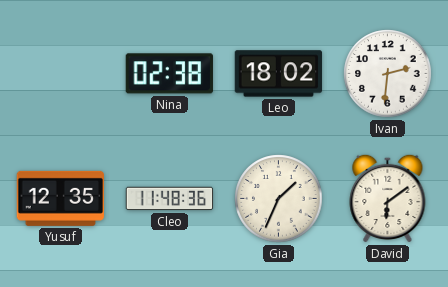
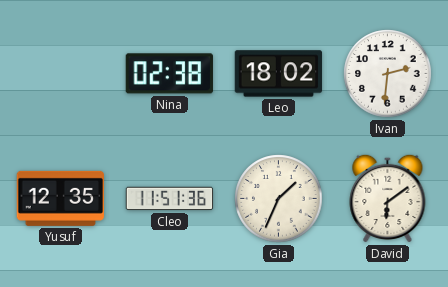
Cleo: 11:48 -> 11:51
